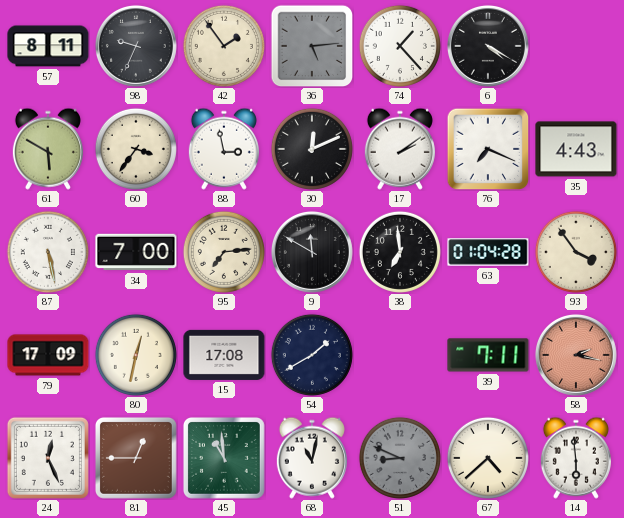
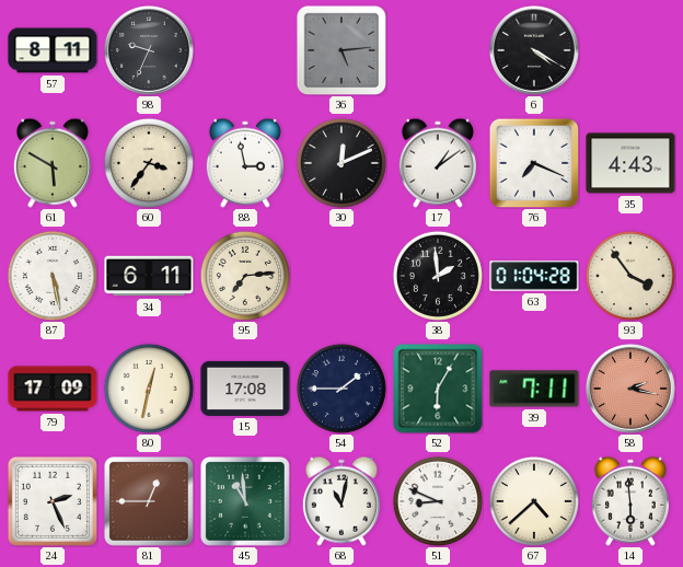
42: 1:54 -> none
74: 1:23 -> none
17: 2:09 -> 1:09
34: 7:00 -> 6:11
9: 11:50 -> none
38: 6:59 -> 1:59
54: 1:40 -> 1:45
52: none -> 6:05
24: 12:26 -> 2:26
51 dial: grey -> white
